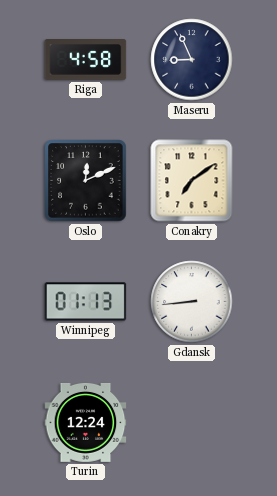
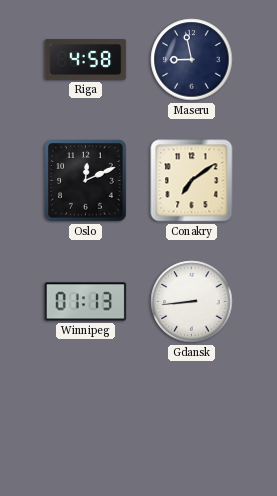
Maseru: 8:56 -> 8:58
Turin: 12:24 -> none
